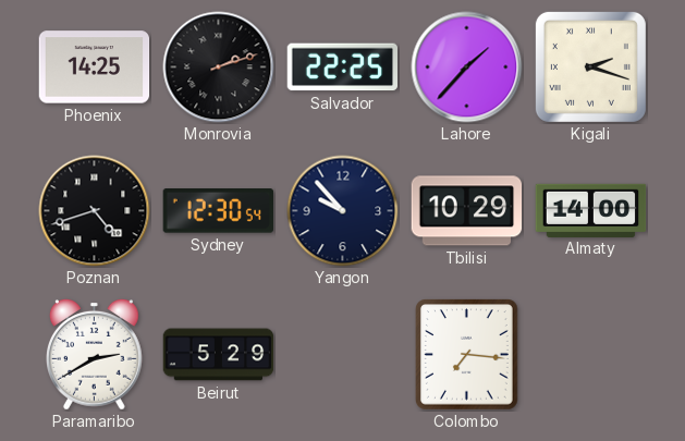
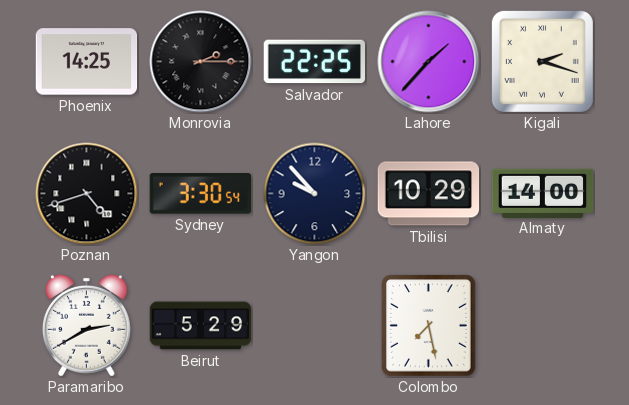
Monrovia: 2:12 -> 2:15
Sydney: 12:30 -> 3:30
Colombo: 7:16 -> 7:28
